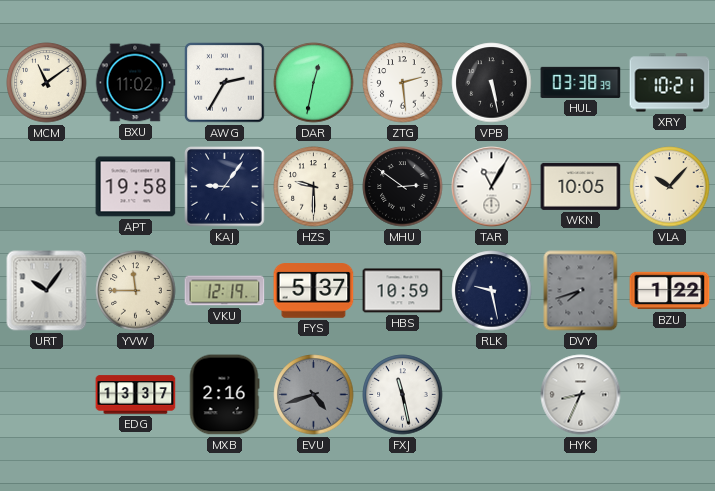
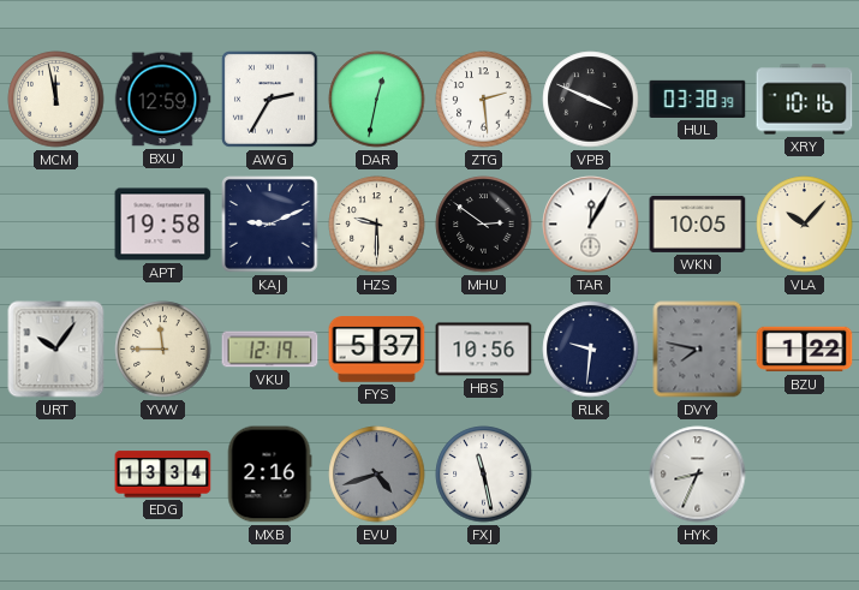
MCM: 11:09 -> 11:58
BXU: 11:02 -> 12:59
VPB: 5:28 -> 3:49
XRY: 10:21 -> 10:16
KAJ: 9:06 -> 9:11
TAR: 11:05 -> 12:05
HBS: 10:59 -> 10:56
RLK: 9:28 -> 9:31
DVY: 7:42 -> 7:47
EDG: 13:37 -> 13:34
